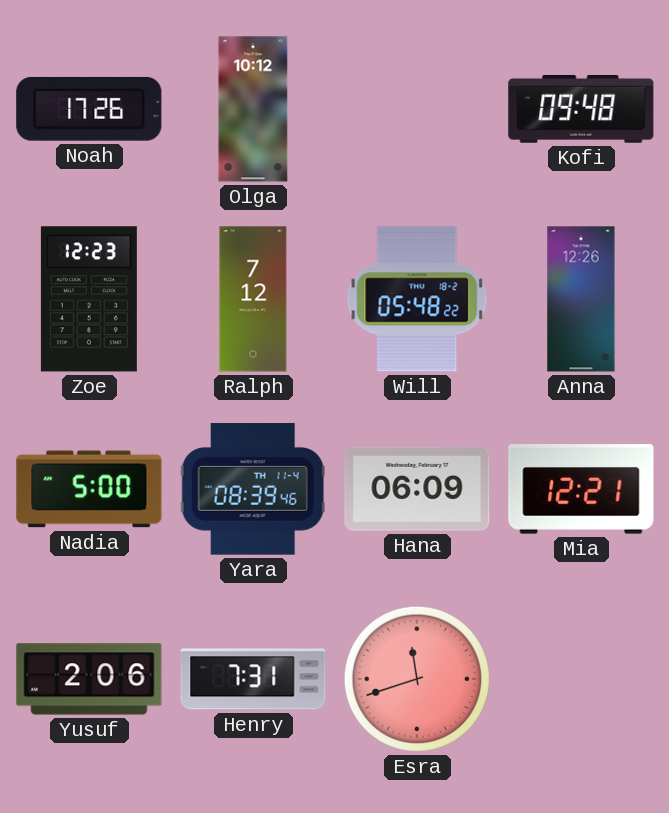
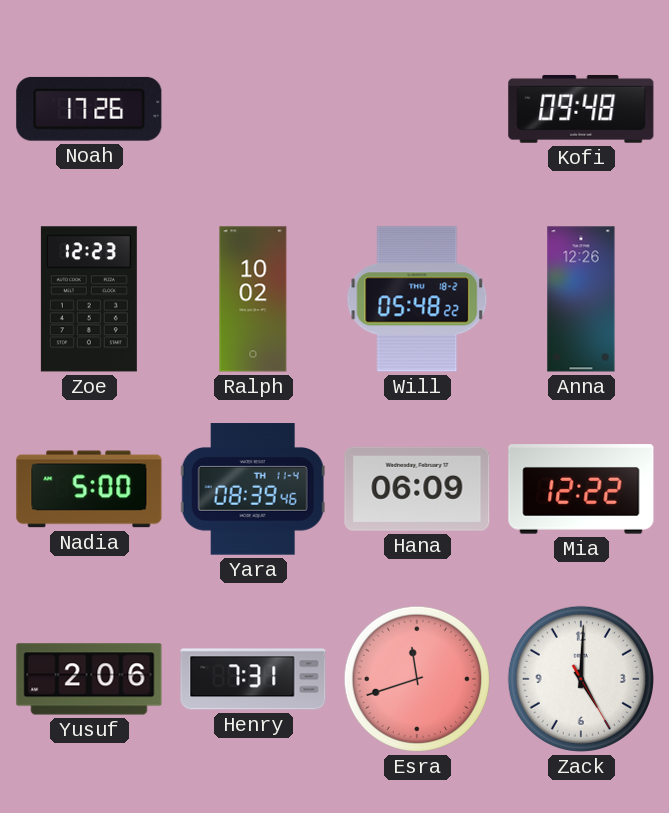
Olga: 10:12 -> none
Ralph: 7:12 -> 10:02
Mia: 12:21 -> 12:22
Zack: none -> 5:00
